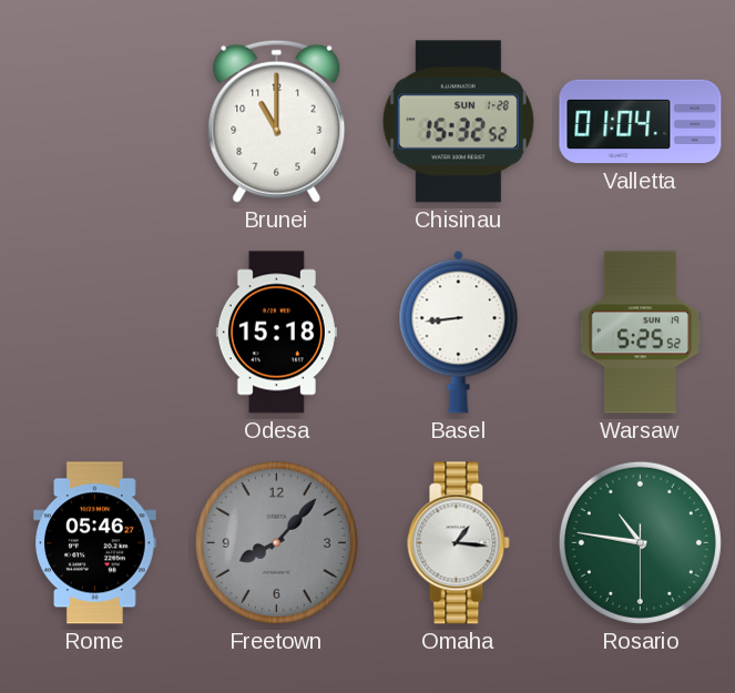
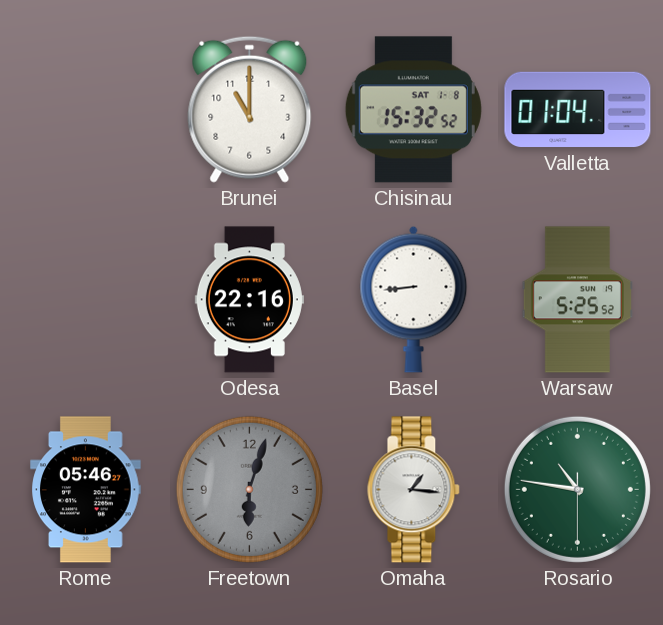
Chisinau date: SUN 1-28 -> SAT 1-8
Odesa: 15:18 -> 22:16
Freetown: 8:07 -> 6:03
